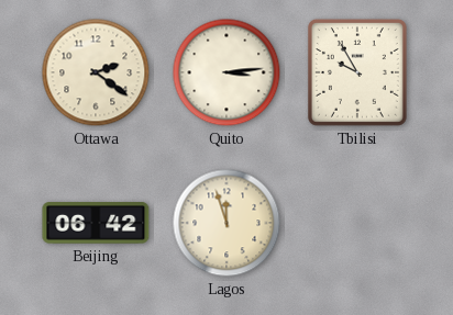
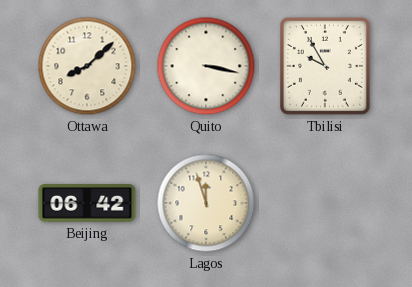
Ottawa: 2:21 -> 8:08
Quito: 3:14 -> 3:17
